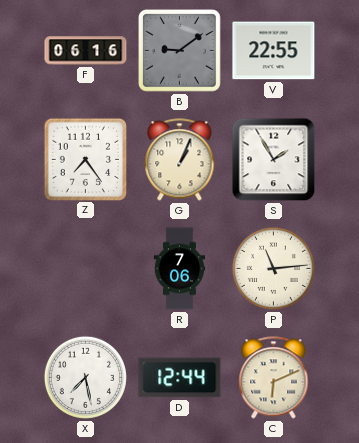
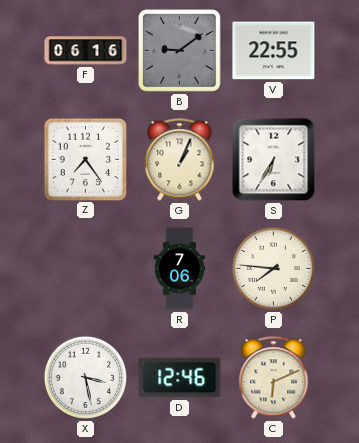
S: 1:55 -> 6:35
P: 11:14 -> 7:46
X: 7:28 -> 3:28
D: 12:44 -> 12:46
